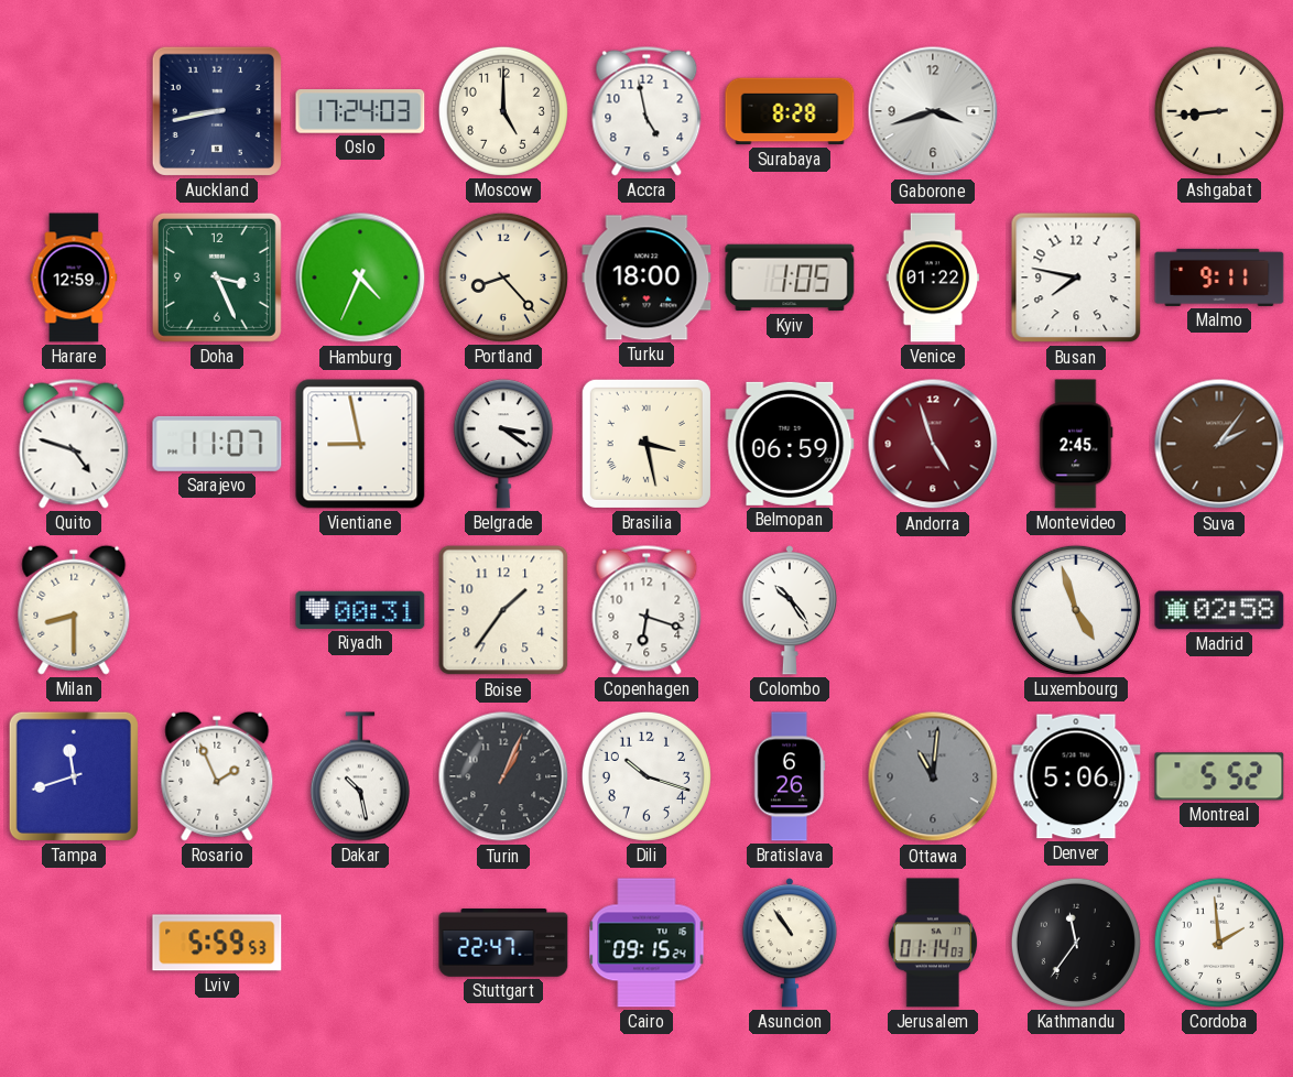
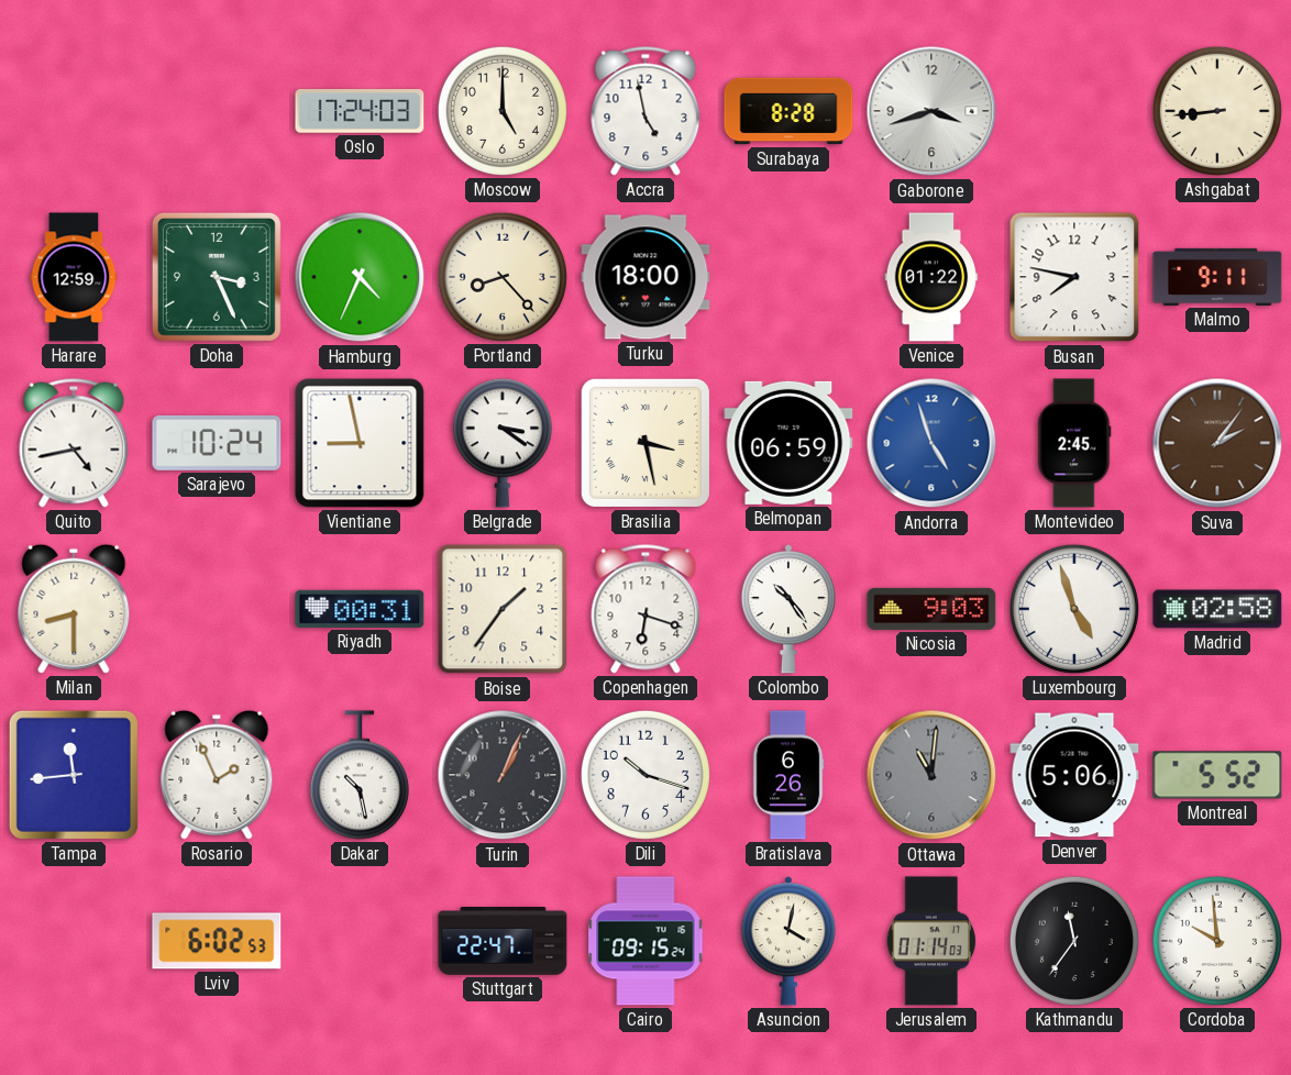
Auckland: 8:43 -> none
Kyiv: 1:05 -> none
Quito: 4:48 -> 4:43
Sarajevo: 11:07 -> 10:24
Andorra dial: burgundy -> blue
Nicosia: none -> 9:03
Tampa: 11:42 -> 11:44
Lviv: 5:59 -> 6:02
Asuncion: 10:54 -> 4:02
Cordoba: 1:59 -> 9:59
